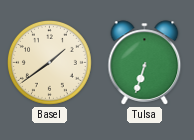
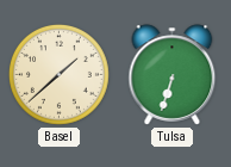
Basel: 1:39 -> 1:38
